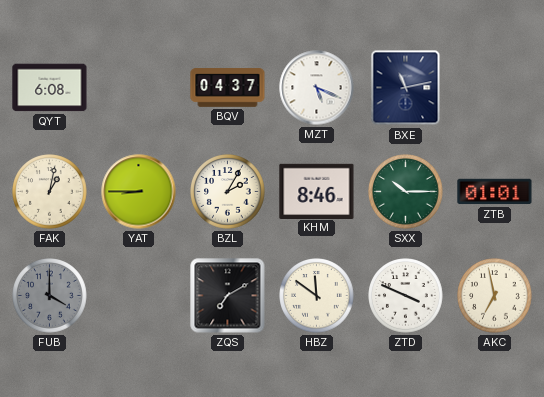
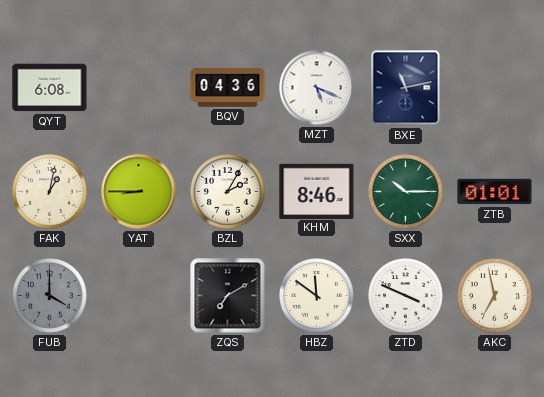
BQV: 04:37 -> 04:36
